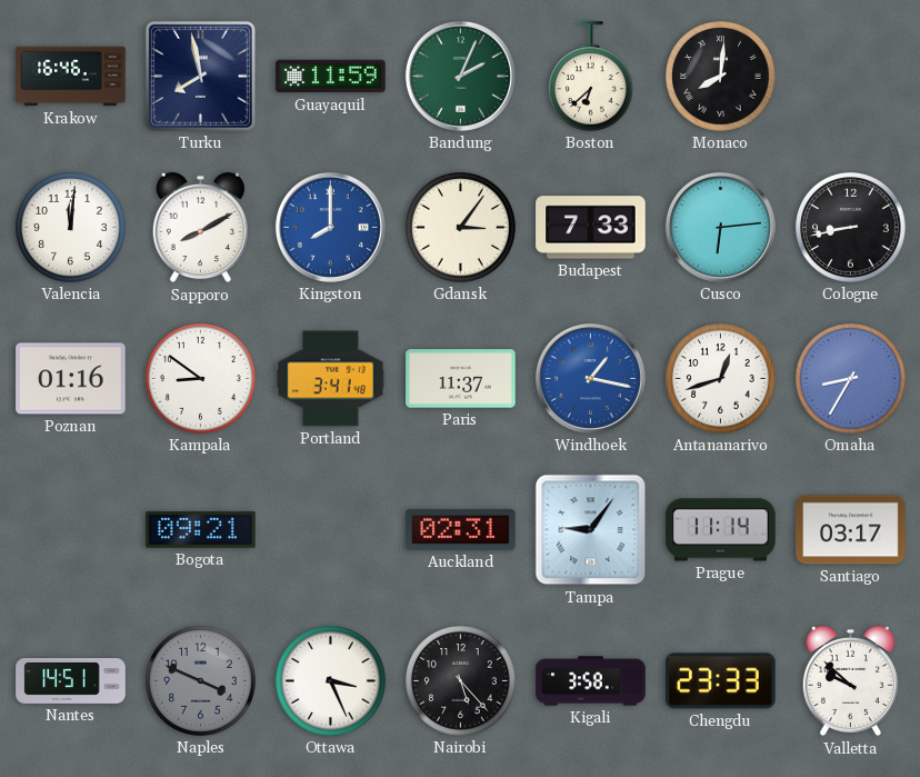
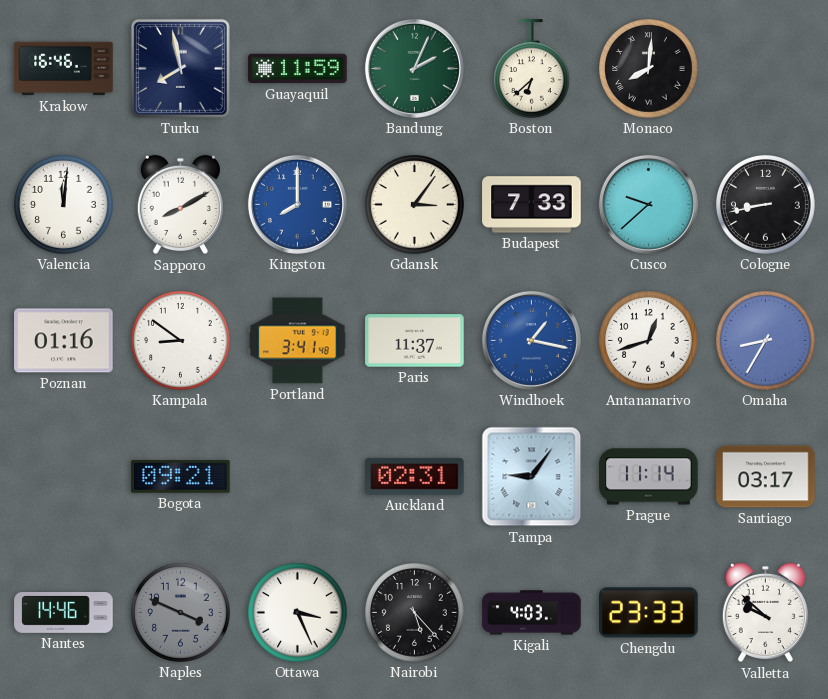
Cusco: 6:14 -> 9:38
Nantes: 14:51 -> 14:46
Kigali: 3:58 -> 4:03
